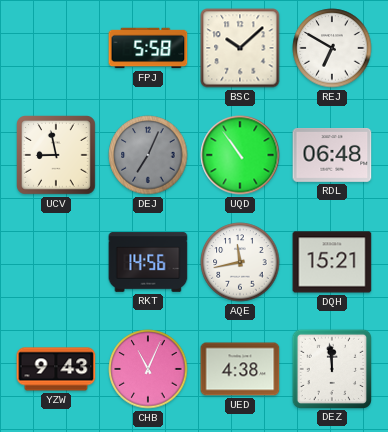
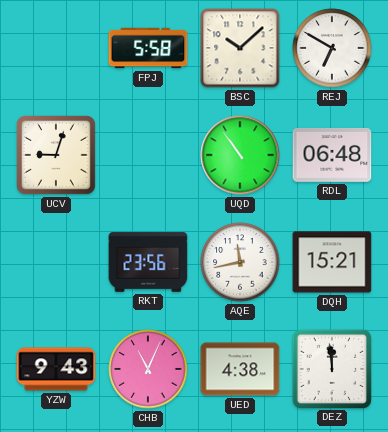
UCV: 8:58 -> 9:03
DEJ: 7:04 -> none
RKT: 14:56 -> 23:56
